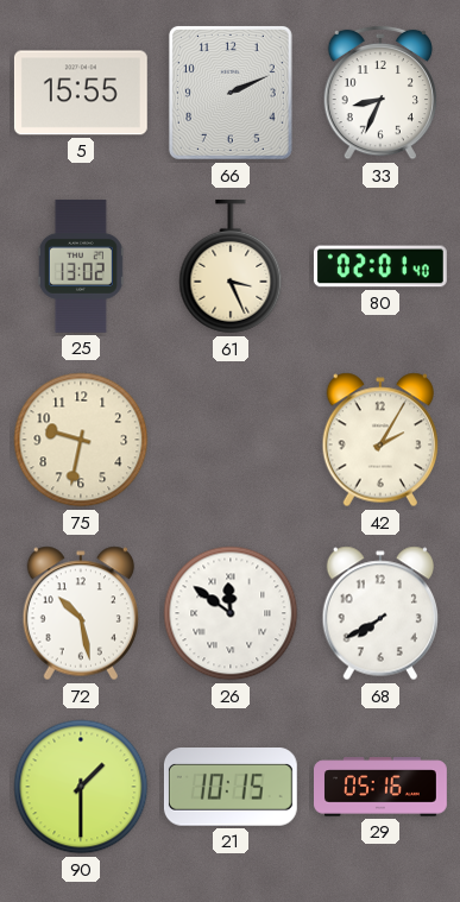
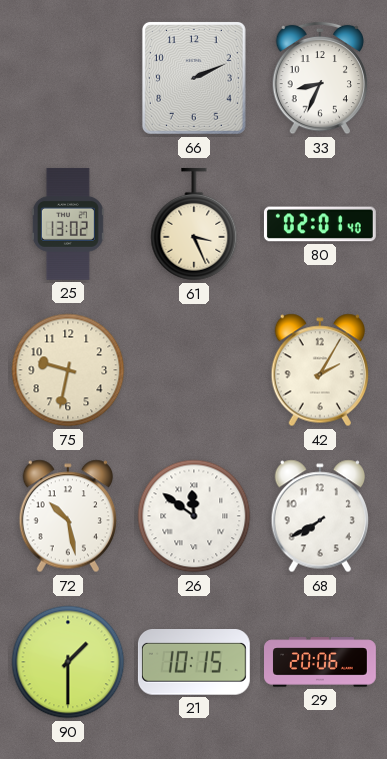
5: 15:55 -> none
29: 05:16 -> 20:06
